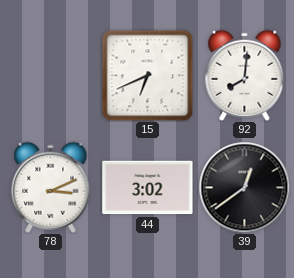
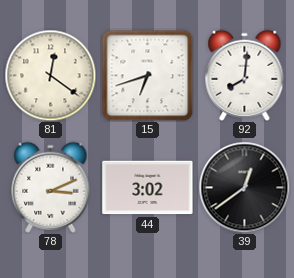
81: none -> 12:21
15: 6:41 -> 6:42
